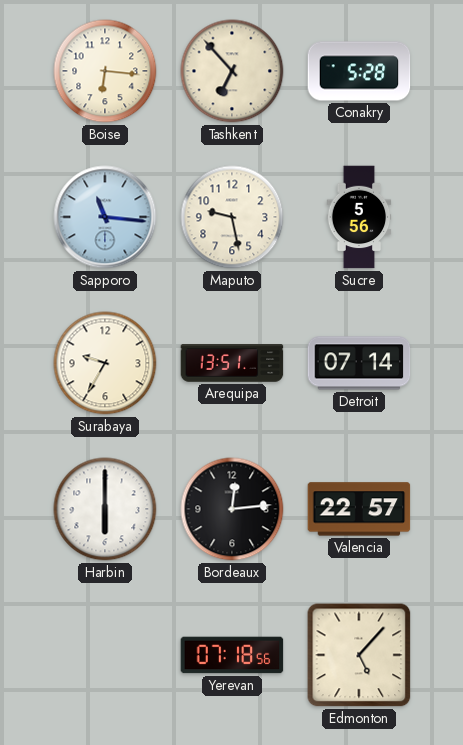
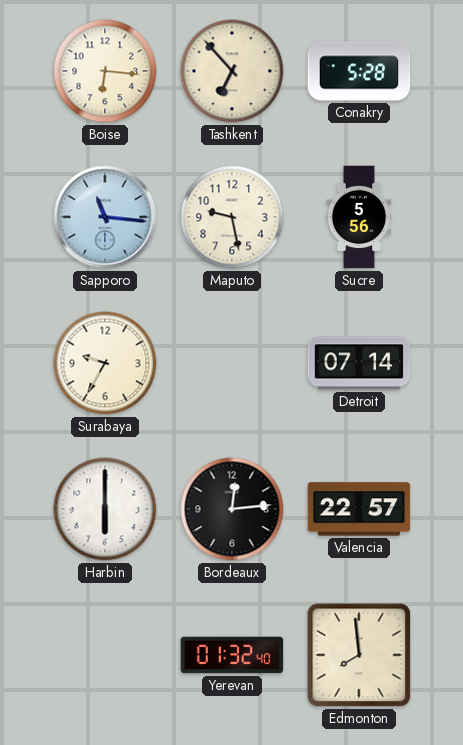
Arequipa: 13:51 -> none
Yerevan: 07:18 -> 01:32
Edmonton: 5:07 -> 7:59
